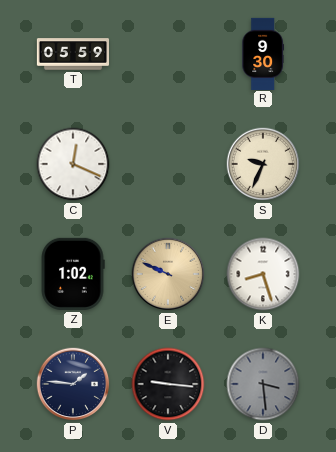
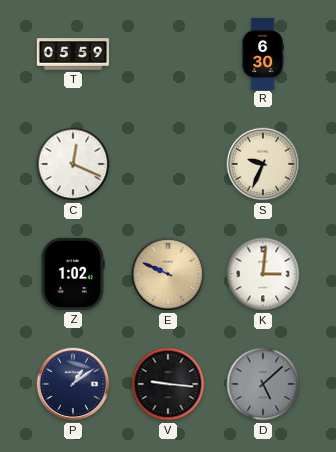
R: 9:30 -> 6:30
K: 8:27 -> 3:01
P: 1:46 -> 1:09
D: 3:29 -> 5:08
